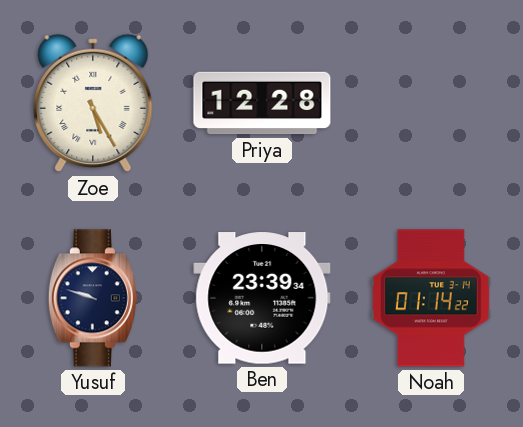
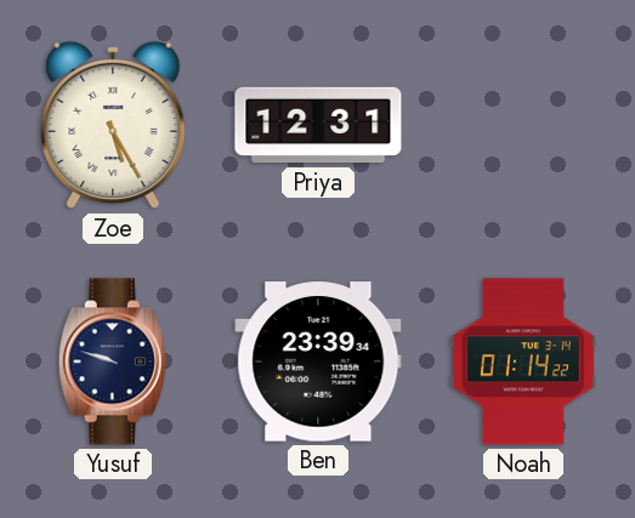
Priya: 12:28 -> 12:31
